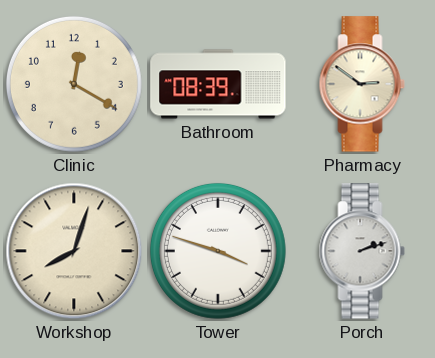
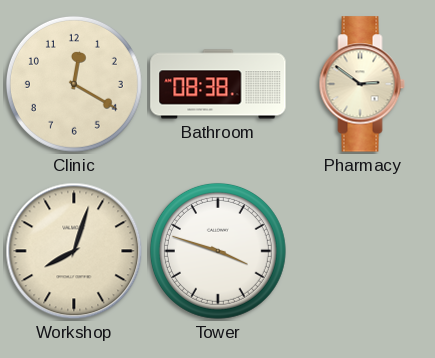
Bathroom: 08:39 -> 08:38
Porch: 2:12 -> none
